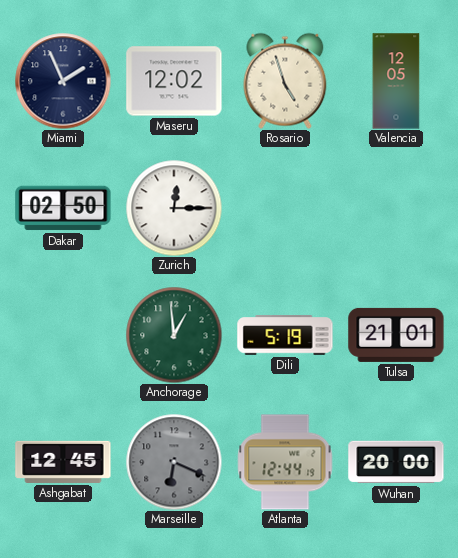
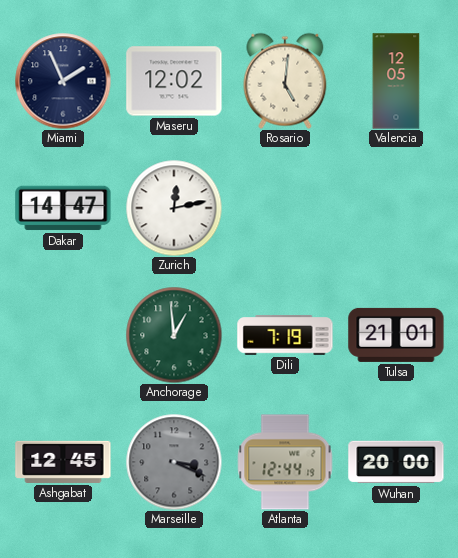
Rosario: 4:57 -> 5:01
Dakar: 02:50 -> 14:47
Zurich: 12:15 -> 12:13
Dili: 5:19 -> 7:19
Marseille: 6:19 -> 3:19
